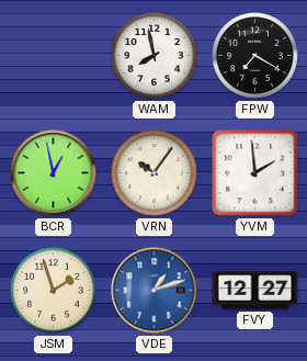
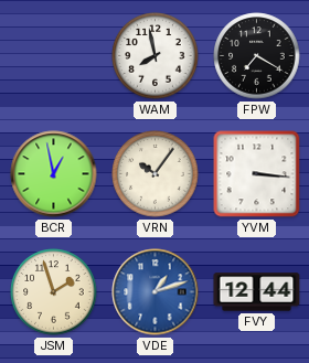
YVM: 1:59 -> 3:16
FVY: 12:27 -> 12:44
